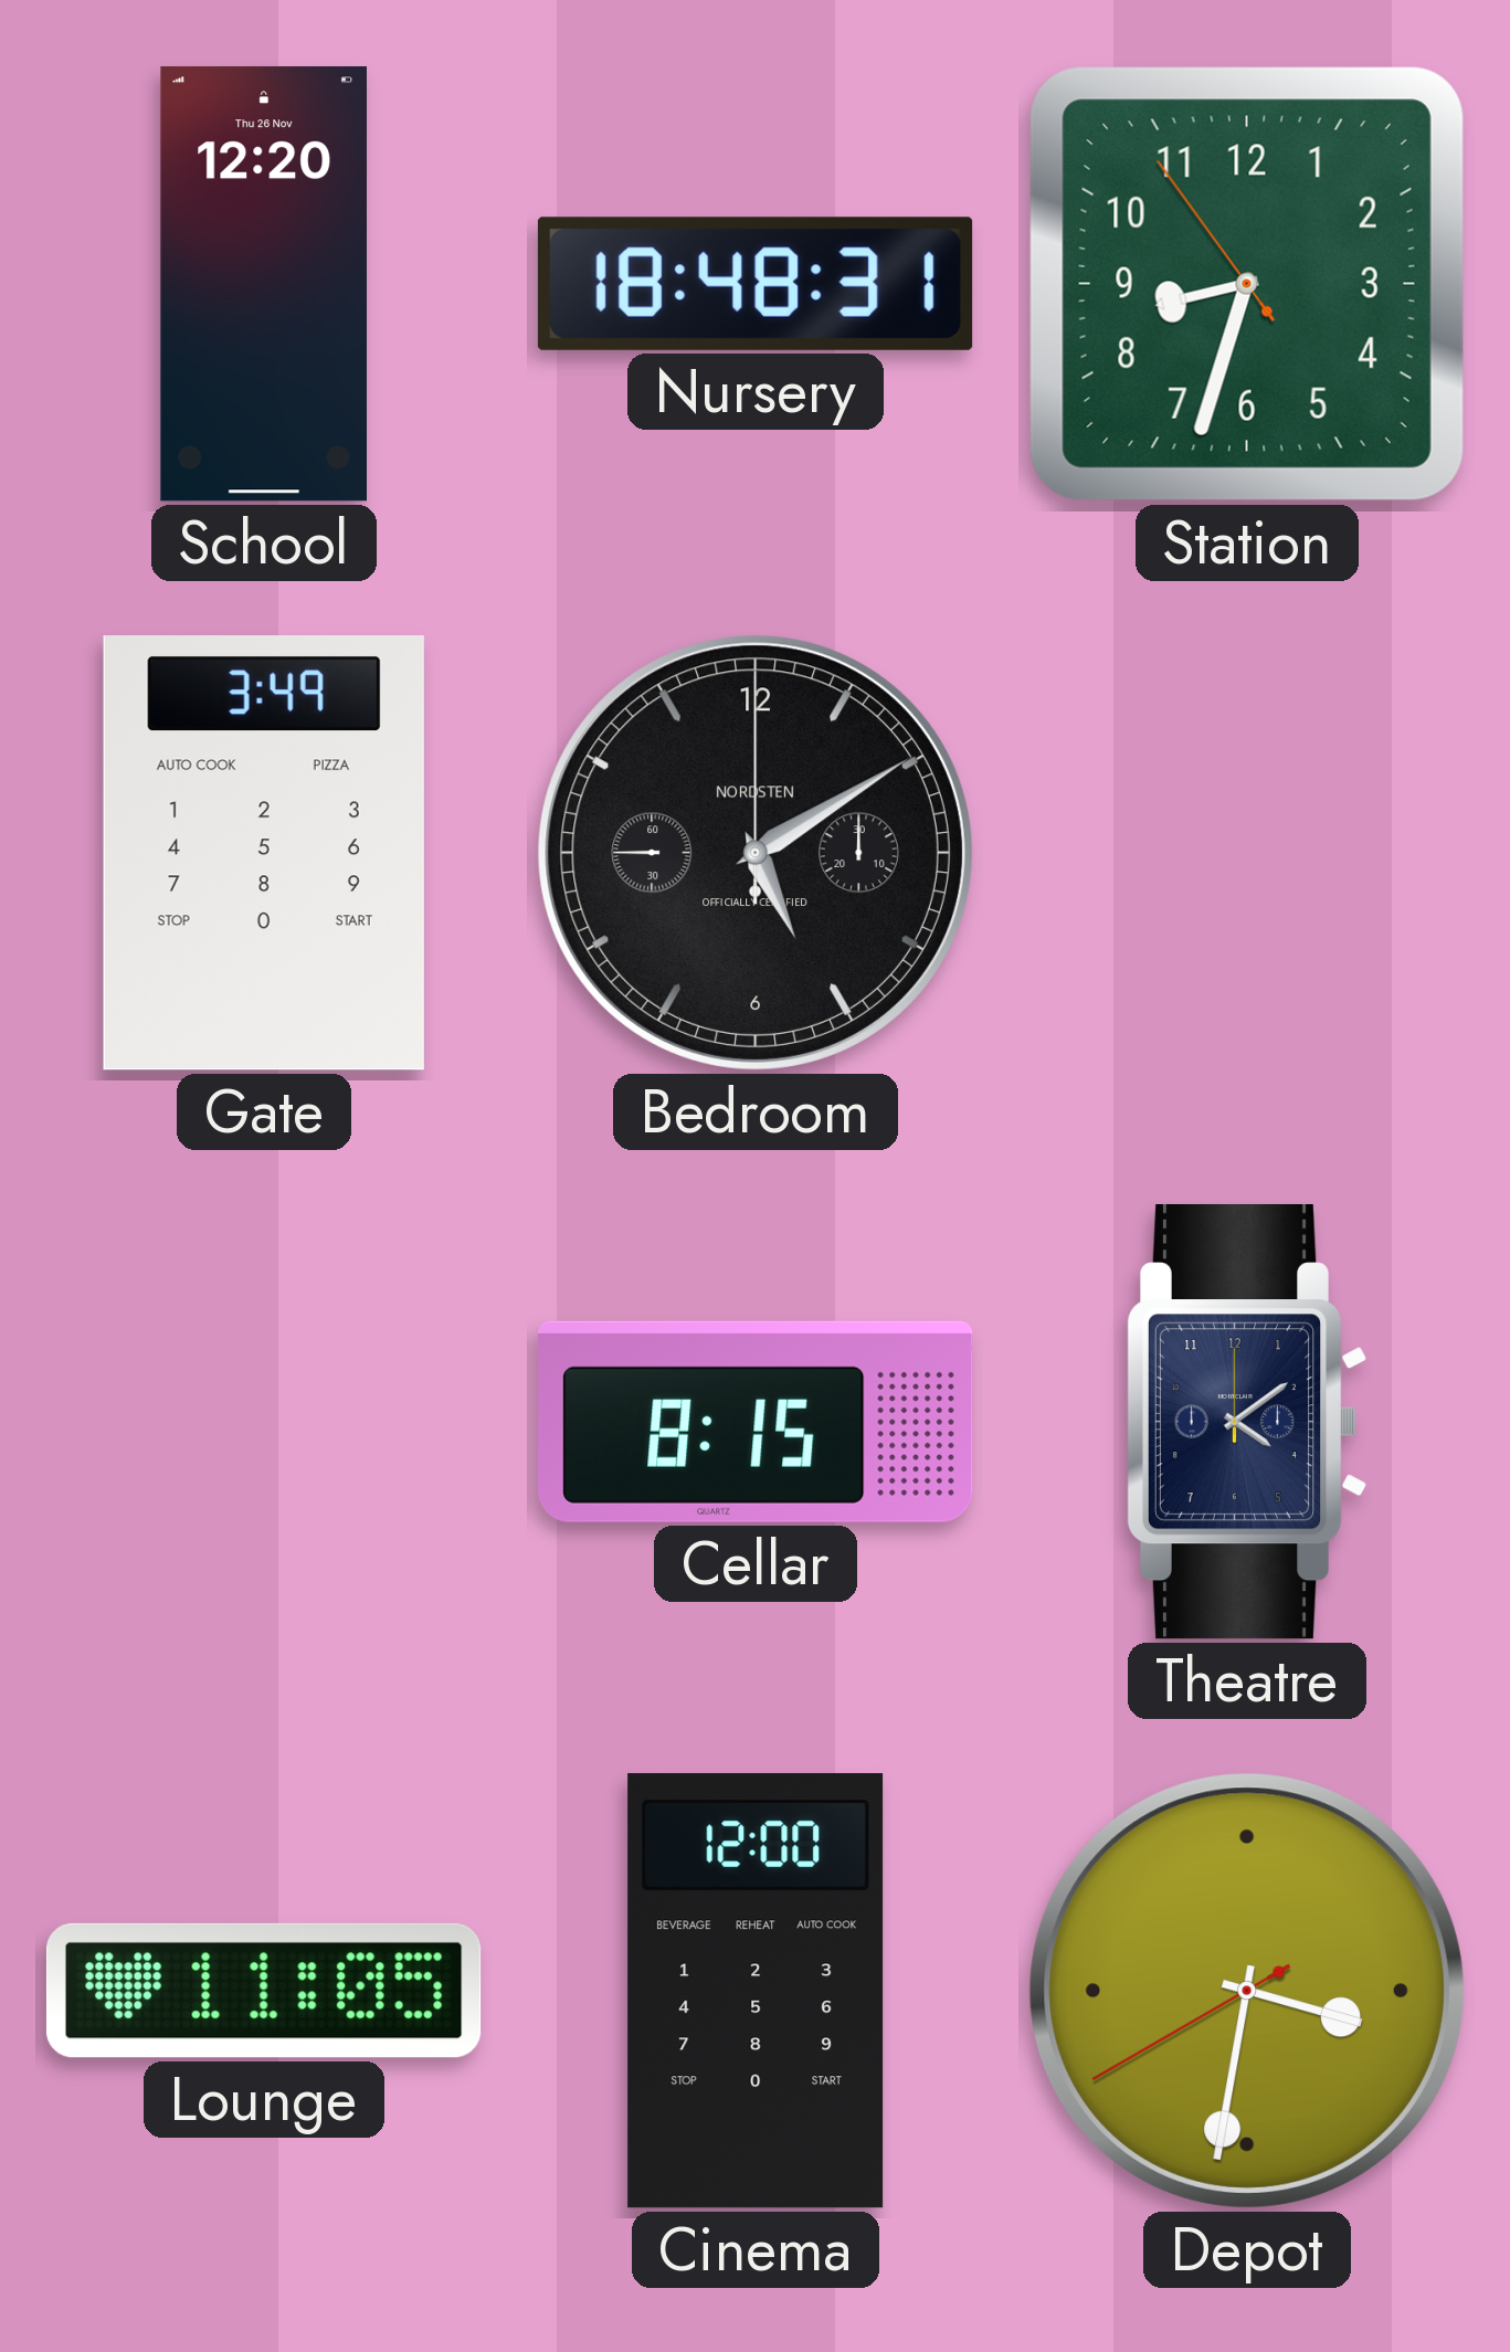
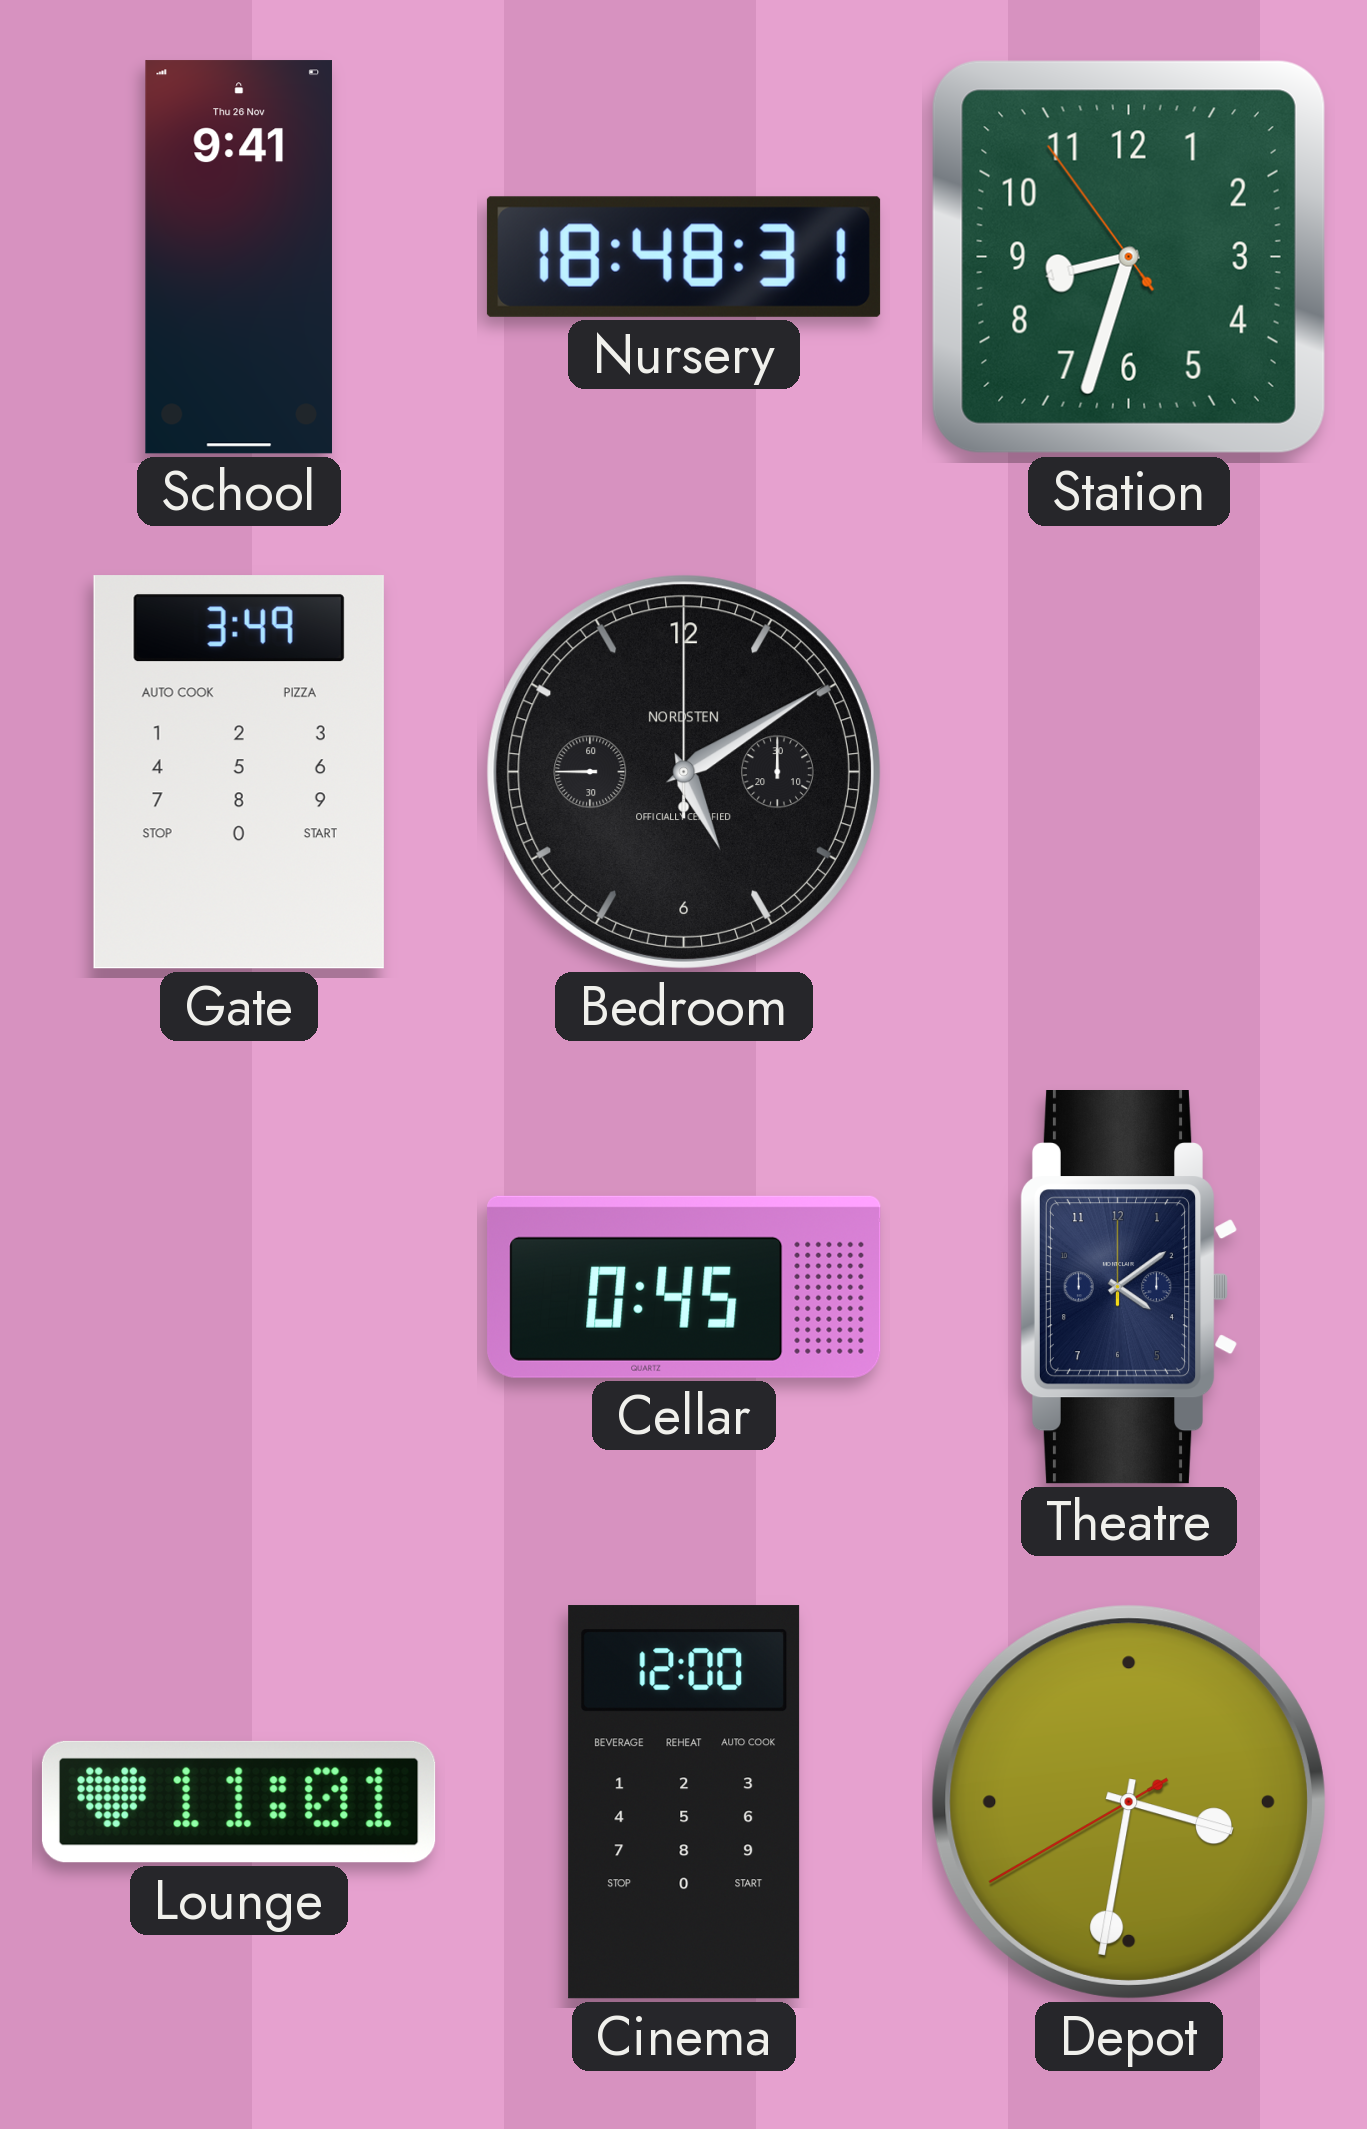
School: 12:20 -> 9:41
Cellar: 8:15 -> 0:45
Lounge: 11:05 -> 11:01
